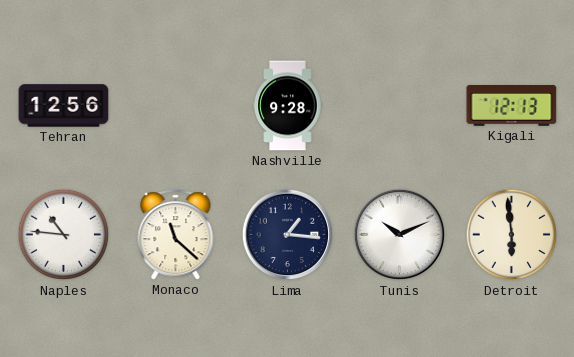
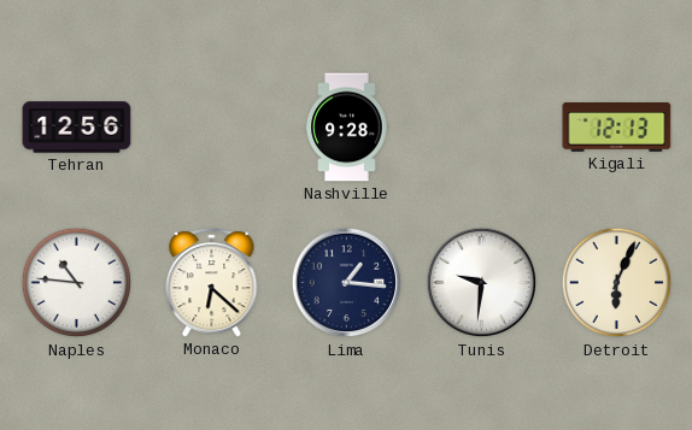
Monaco: 11:22 -> 6:22
Tunis: 10:11 -> 9:31
Detroit: 5:59 -> 6:04
